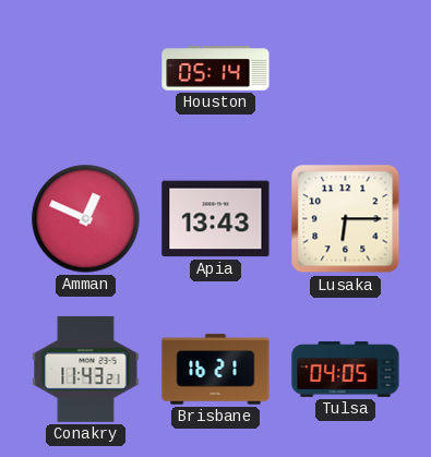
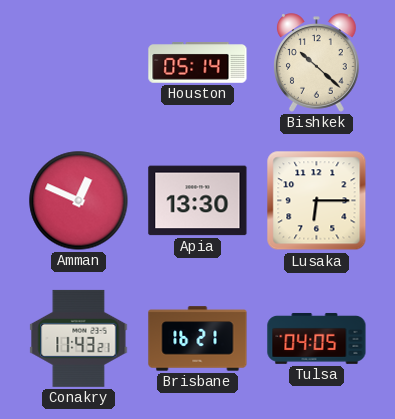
Bishkek: none -> 10:22
Apia: 13:43 -> 13:30
